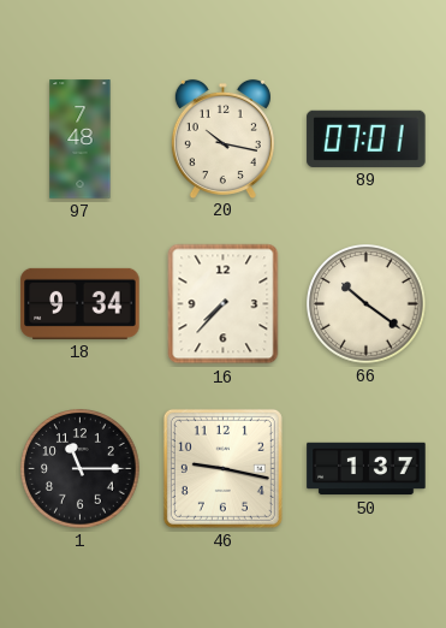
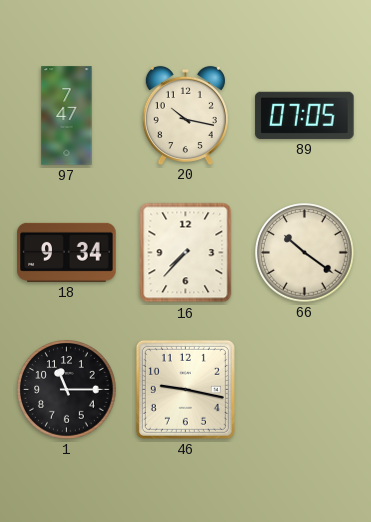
97: 7:48 -> 7:47
89: 07:01 -> 07:05
50: 1:37 -> none
